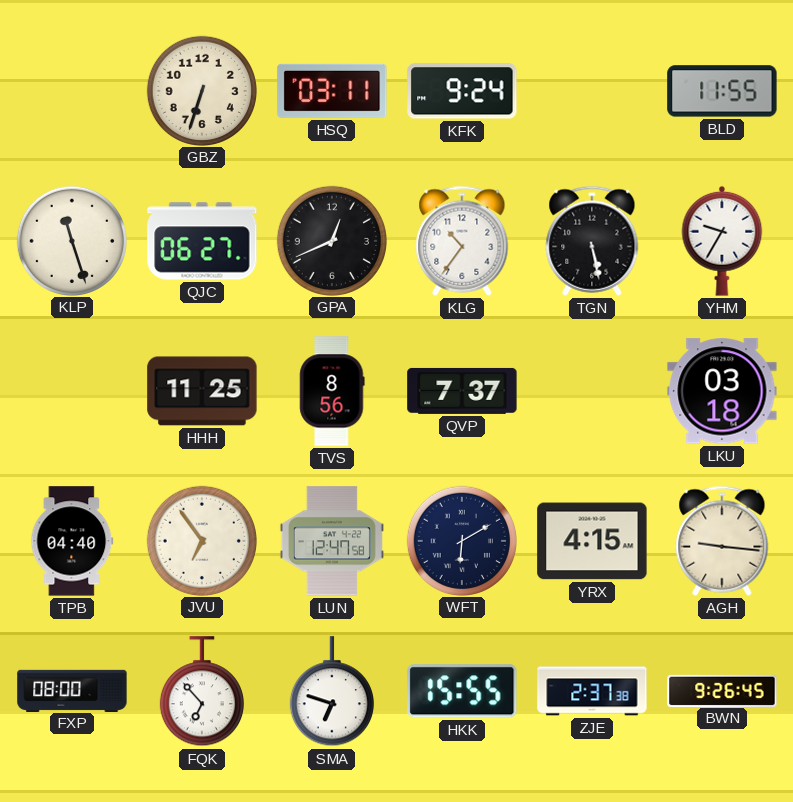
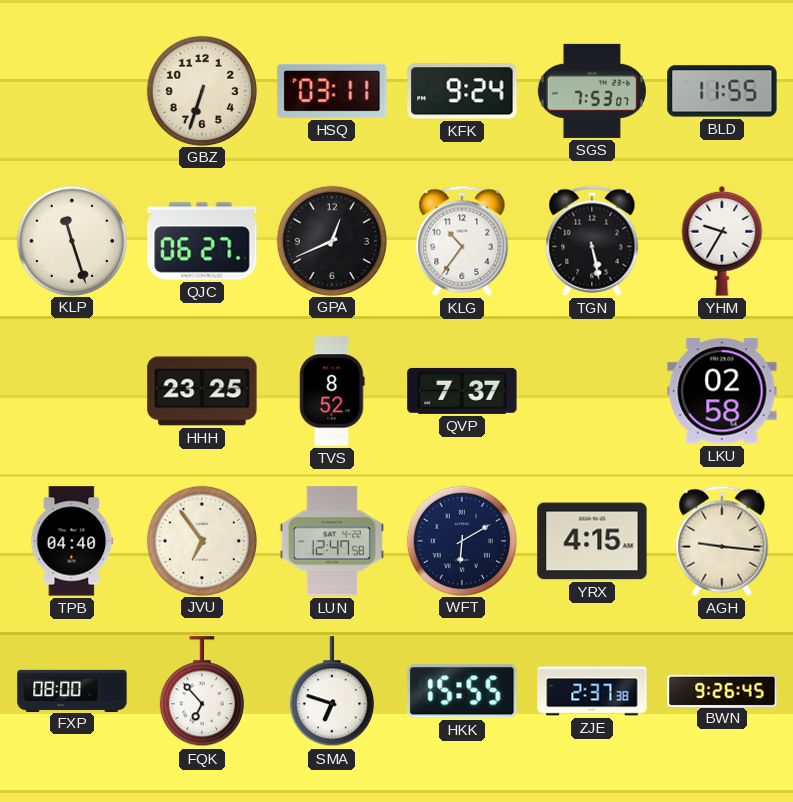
SGS: none -> 7:53
HHH: 11:25 -> 23:25
TVS: 8:56 -> 8:52
LKU: 03:18 -> 02:58
